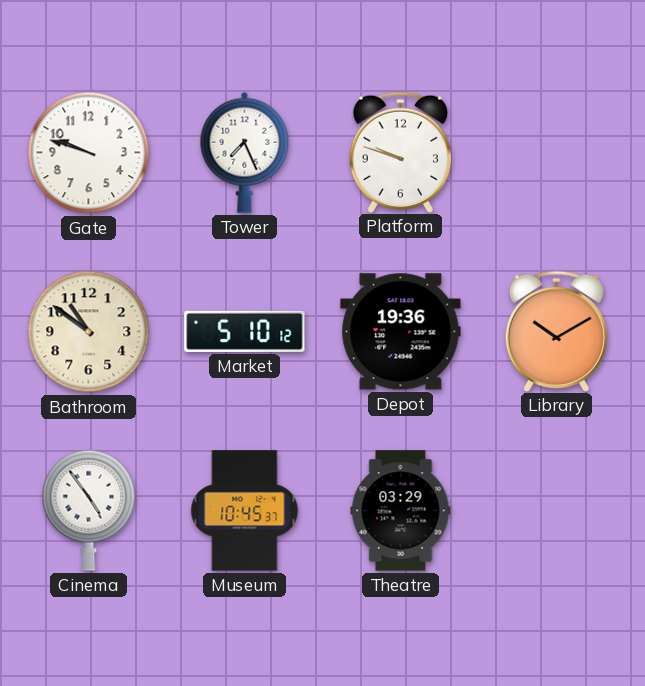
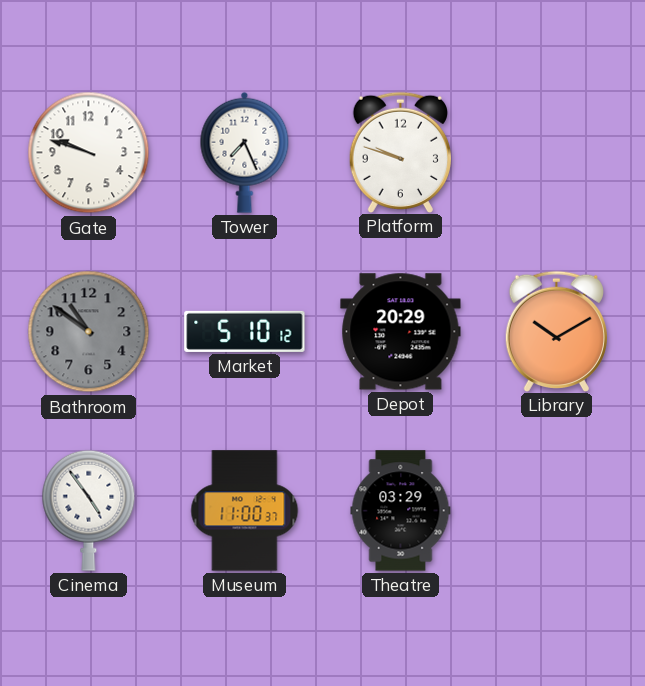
Bathroom dial: cream -> grey
Depot: 19:36 -> 20:29
Museum: 10:45 -> 11:00
